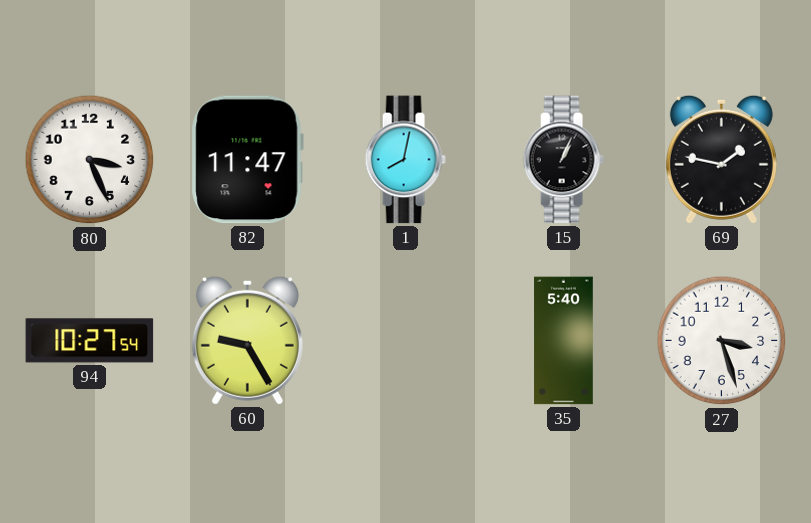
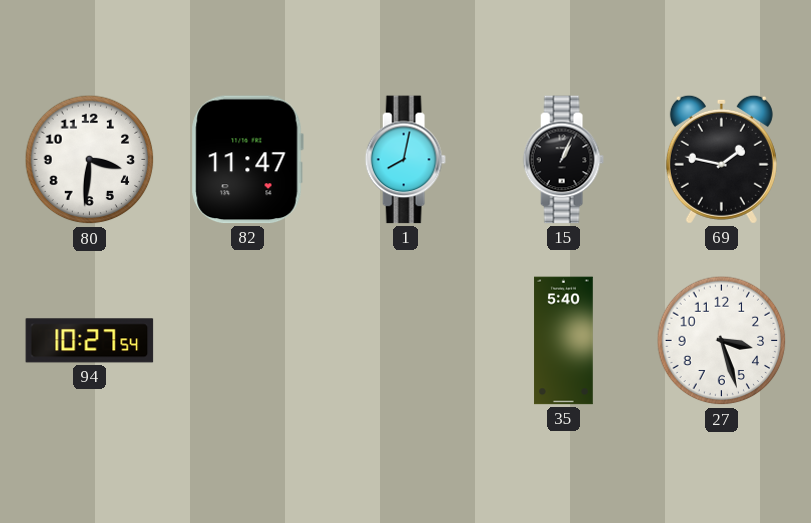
80: 3:26 -> 3:31
60: 9:25 -> none
